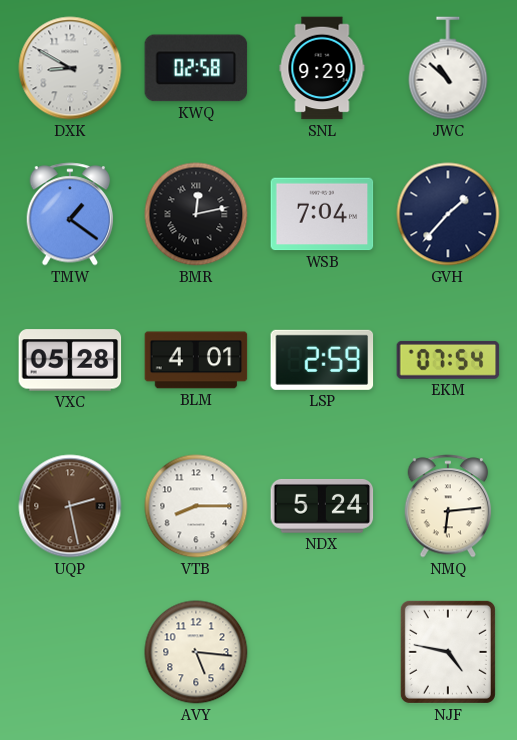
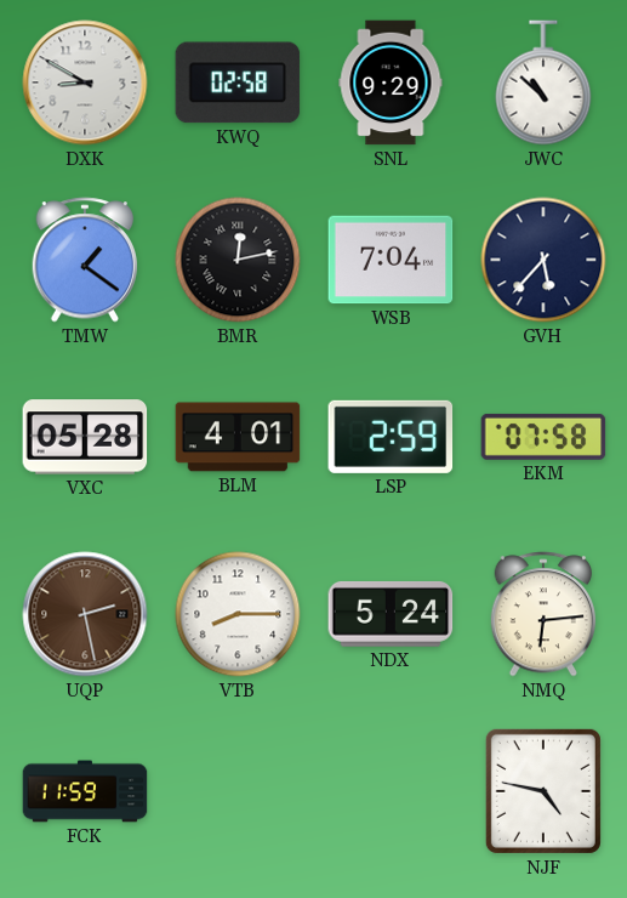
GVH: 1:37 -> 5:37
EKM: 07:54 -> 07:58
FCK: none -> 11:59
AVY: 5:16 -> none
